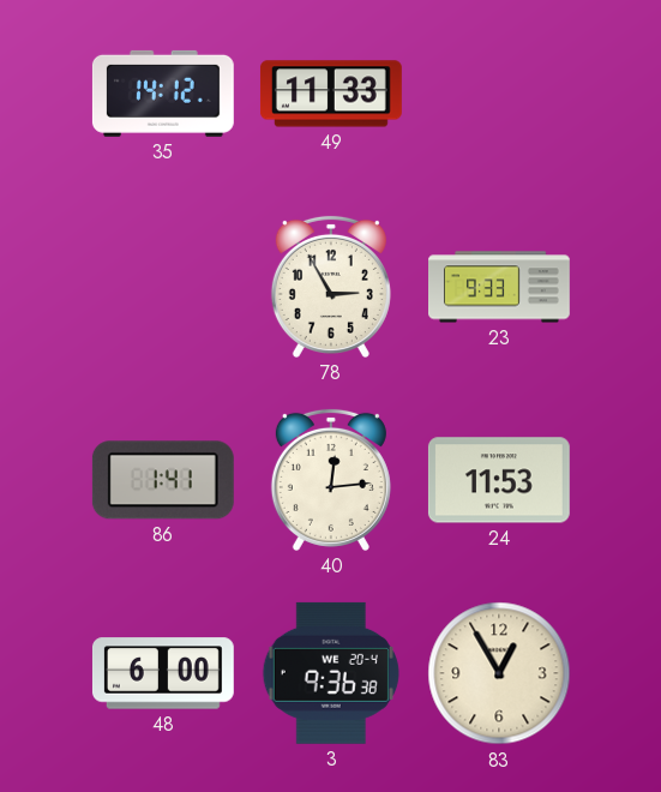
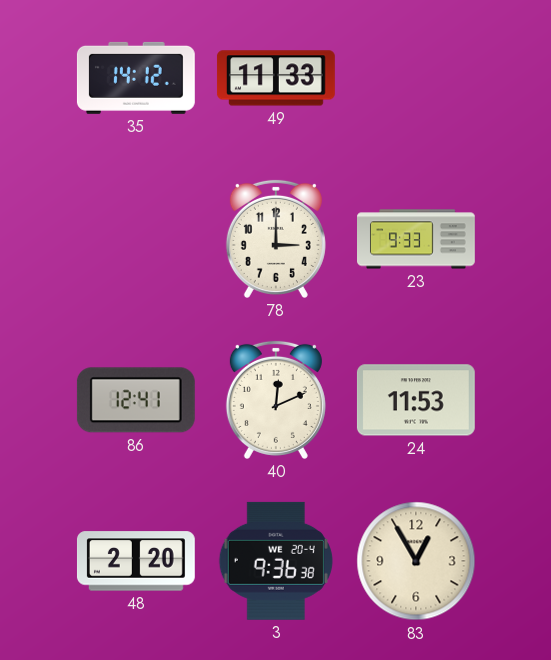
78: 2:55 -> 3:00
86: 1:41 -> 12:41
40: 12:14 -> 12:11
48: 6:00 -> 2:20
